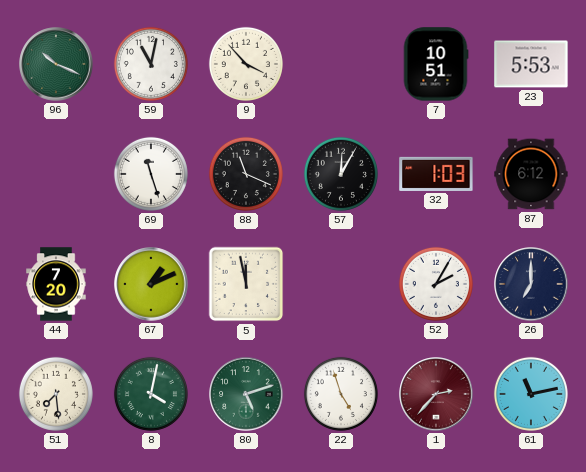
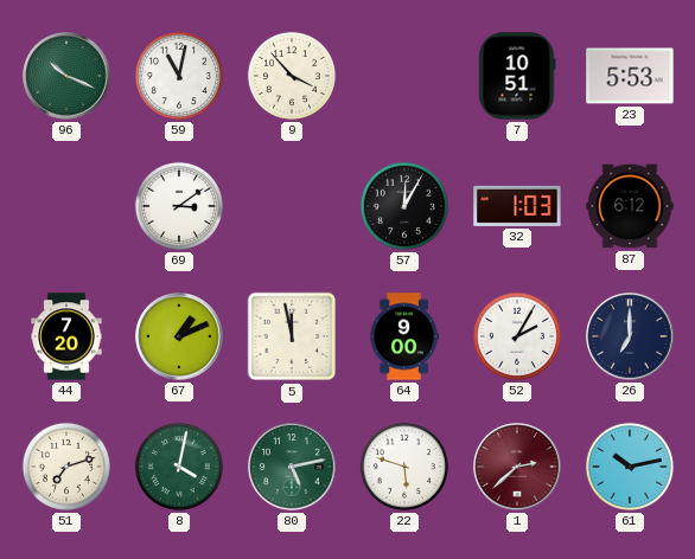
69: 11:27 -> 3:09
88: 11:19 -> none
64: none -> 9:00
51: 7:29 -> 7:12
80: 5:12 -> 5:13
22: 4:57 -> 5:48
1: 2:37 -> 2:38
61: 11:13 -> 10:13
